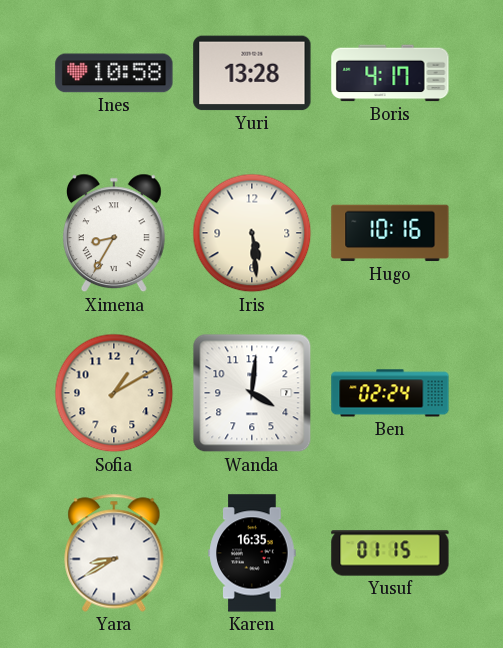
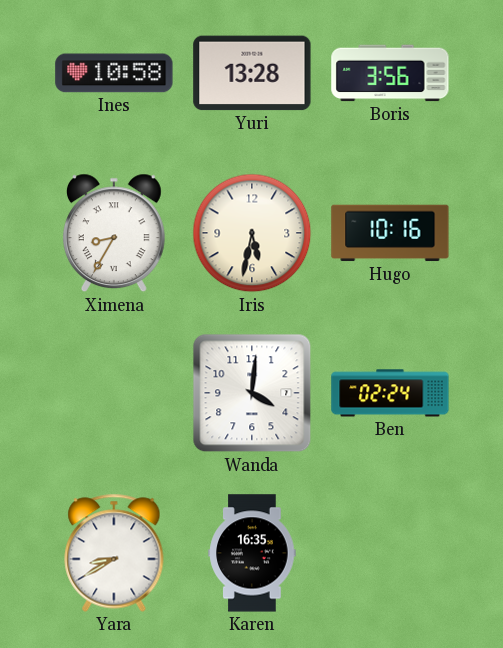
Boris: 4:17 -> 3:56
Iris: 5:29 -> 5:32
Sofia: 1:10 -> none
Yusuf: 01:15 -> none
